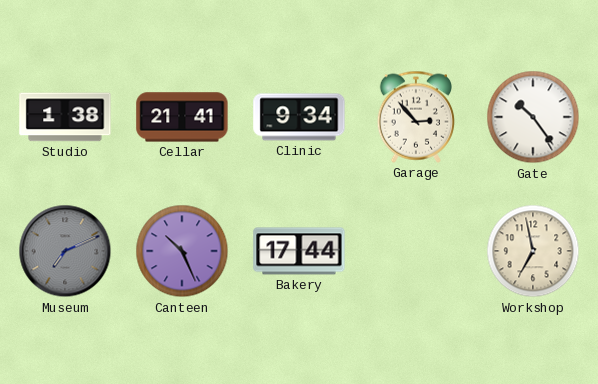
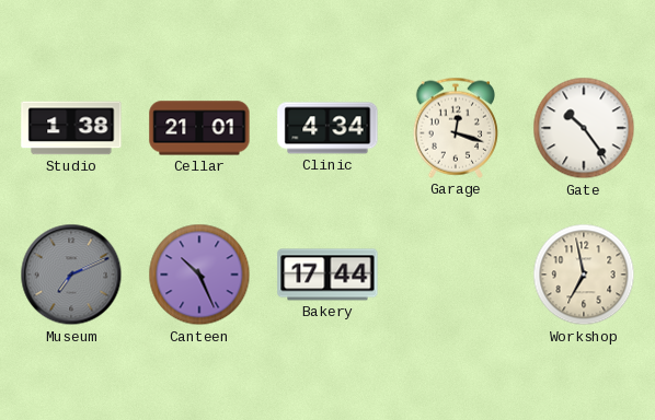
Cellar: 21:41 -> 21:01
Clinic: 9:34 -> 4:34
Garage: 2:53 -> 12:18
